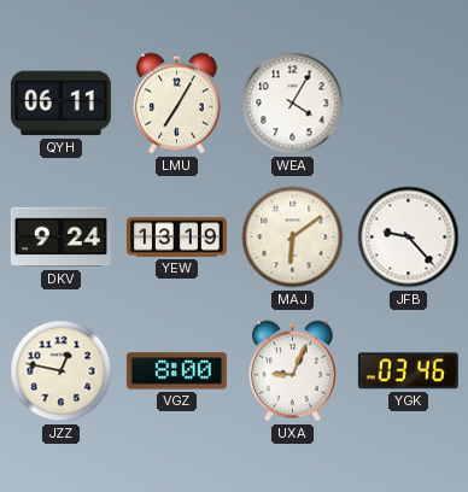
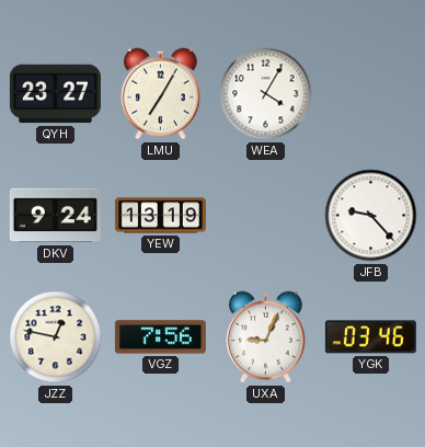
QYH: 06:11 -> 23:27
MAJ: 6:09 -> none
VGZ: 8:00 -> 7:56
